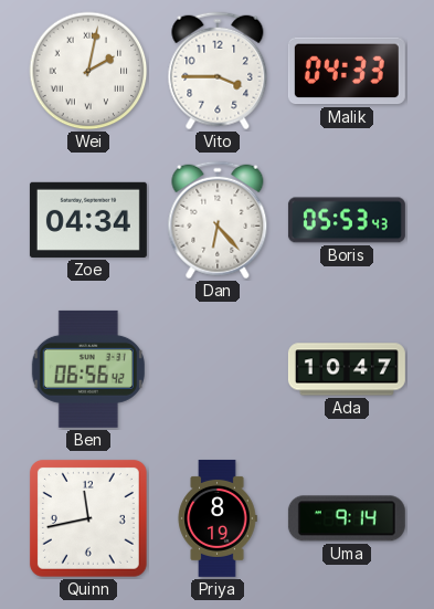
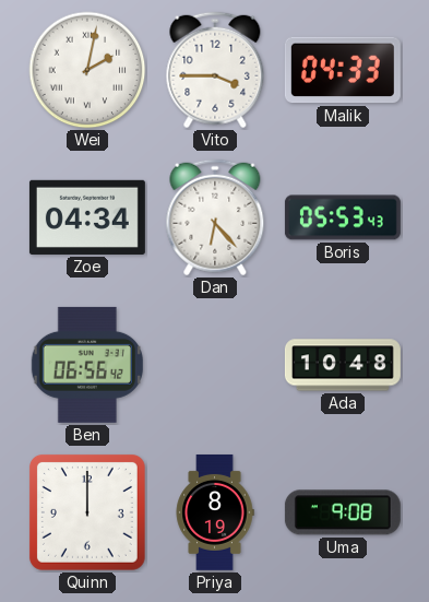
Ada: 10:47 -> 10:48
Quinn: 11:43 -> 12:00
Uma: 9:14 -> 9:08
